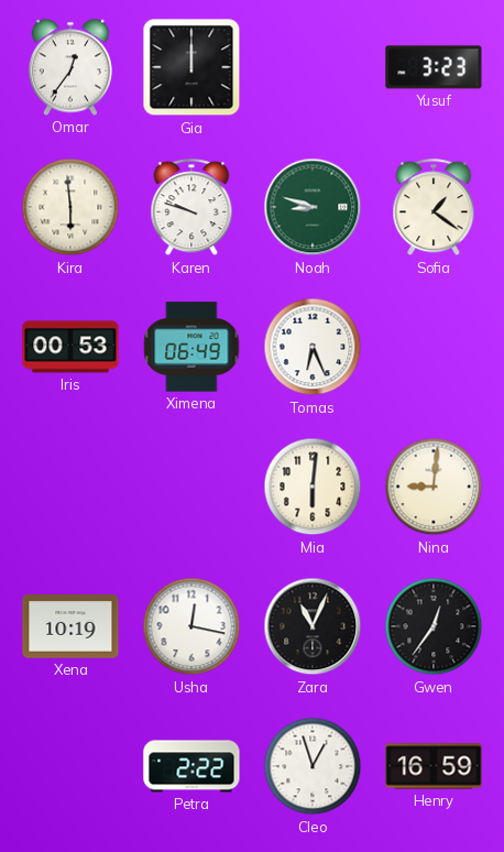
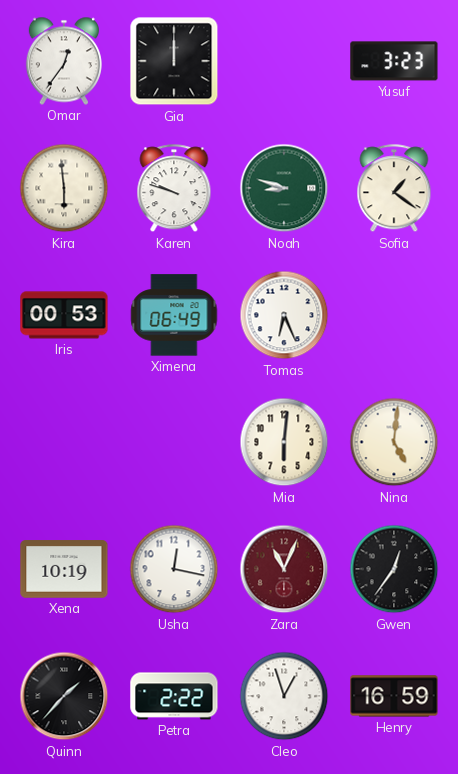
Nina: 9:01 -> 5:01
Zara dial: black -> burgundy
Quinn: none -> 1:37
